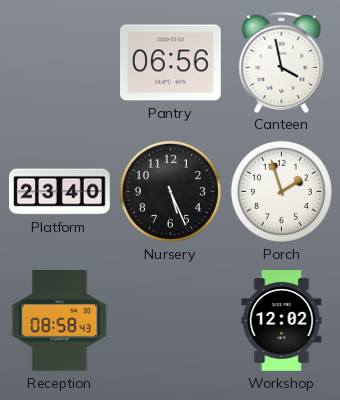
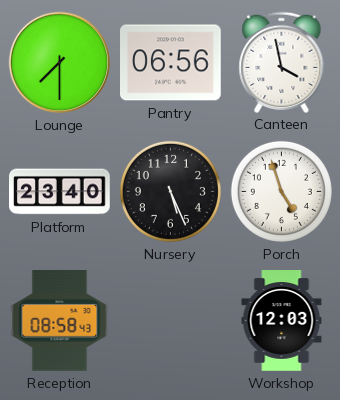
Lounge: none -> 7:30
Porch: 1:57 -> 4:57
Workshop: 12:02 -> 12:03
